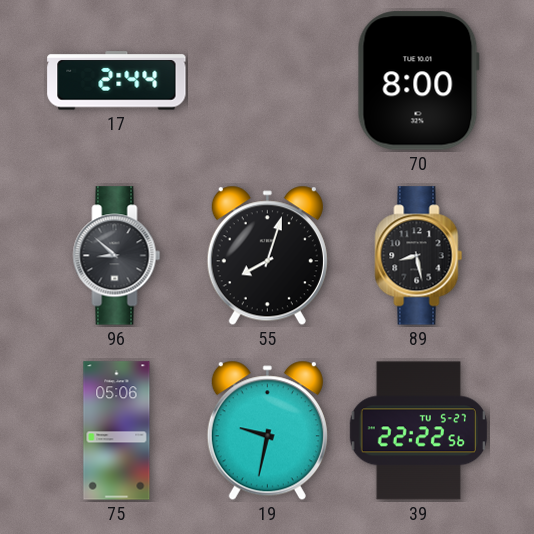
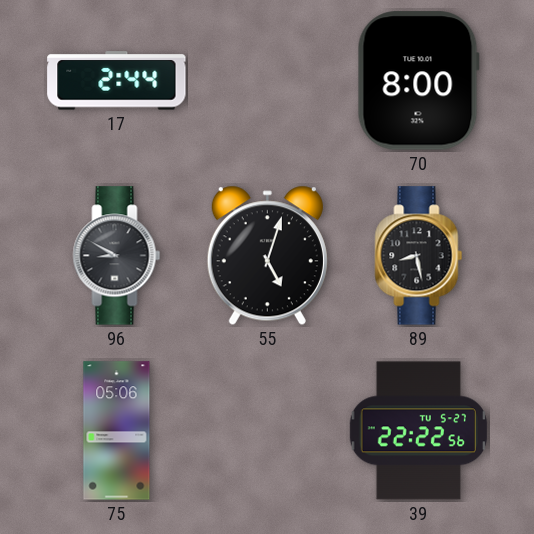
96: 8:52 -> 8:50
55: 8:03 -> 5:03
19: 9:32 -> none
